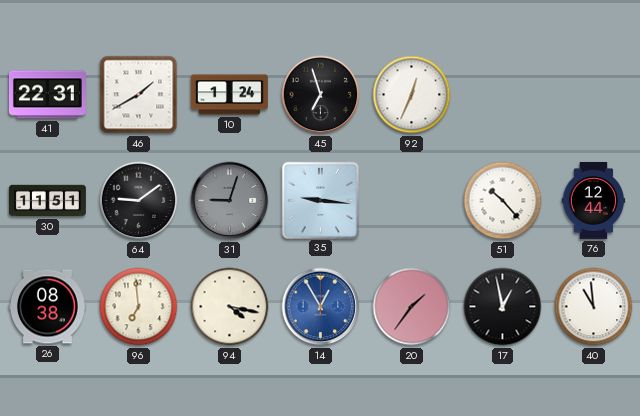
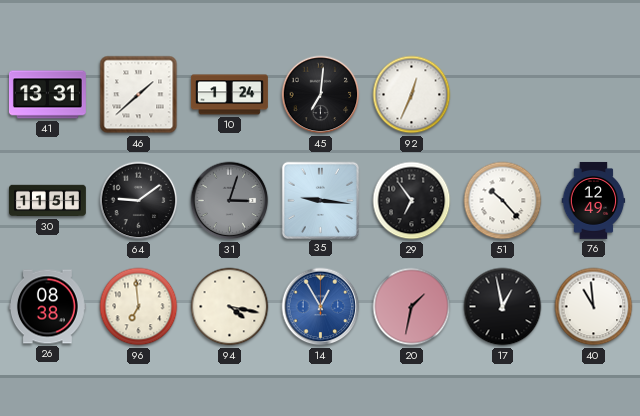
41: 22:31 -> 13:31
46: 1:40 -> 1:38
45: 6:57 -> 7:01
31: 9:03 -> 3:03
29: none -> 6:54
76: 12:44 -> 12:49
20: 1:36 -> 1:32
